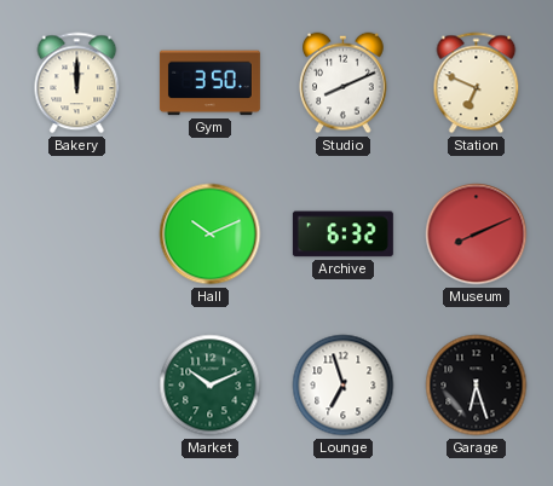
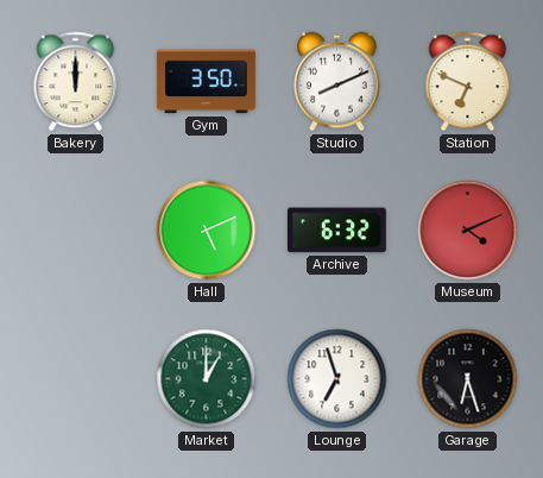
Hall: 10:11 -> 5:11
Museum: 8:11 -> 4:11
Market: 10:11 -> 1:00
